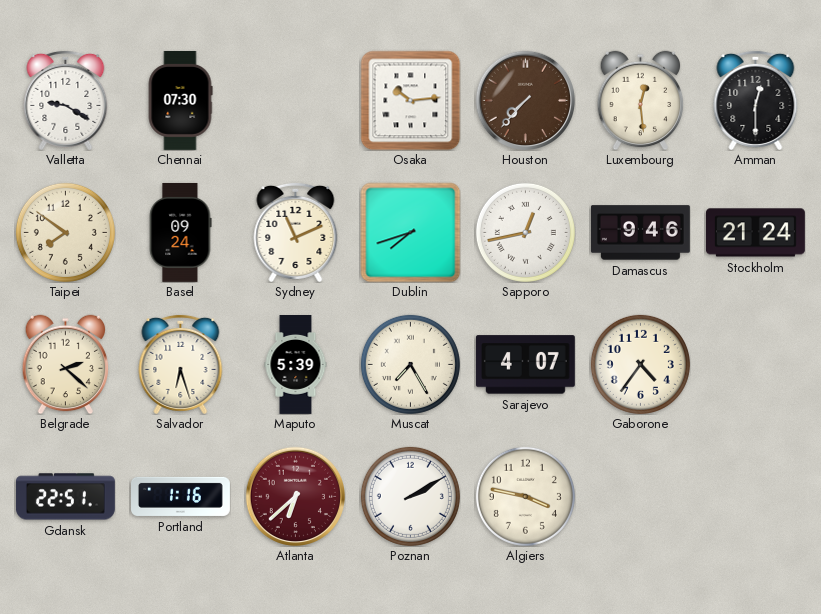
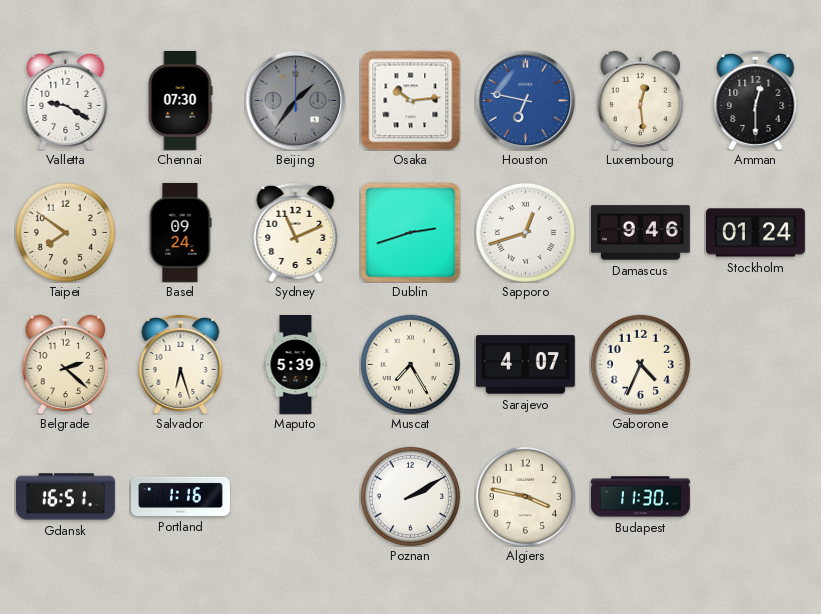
Beijing: none -> 1:36
Houston: 7:37 -> 6:47
Houston dial: brown -> blue
Dublin: 7:42 -> 2:42
Sapporo: 12:43 -> 12:42
Stockholm: 21:24 -> 01:24
Gaborone: 4:36 -> 4:34
Gdansk: 22:51 -> 16:51
Atlanta: 6:38 -> none
Budapest: none -> 11:30
